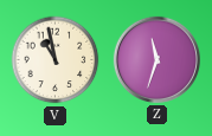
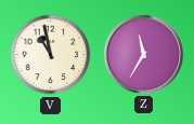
Z: 11:33 -> 11:35
